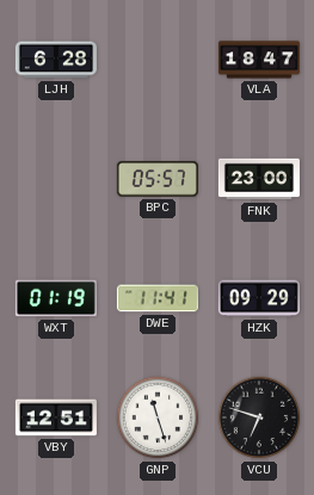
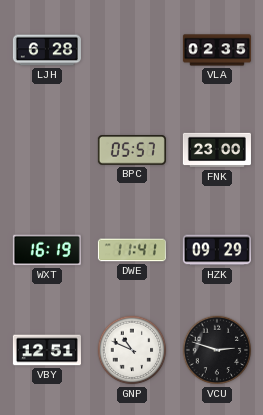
VLA: 18:47 -> 02:35
WXT: 01:19 -> 16:19
GNP: 11:27 -> 10:49
VCU: 6:48 -> 2:48
